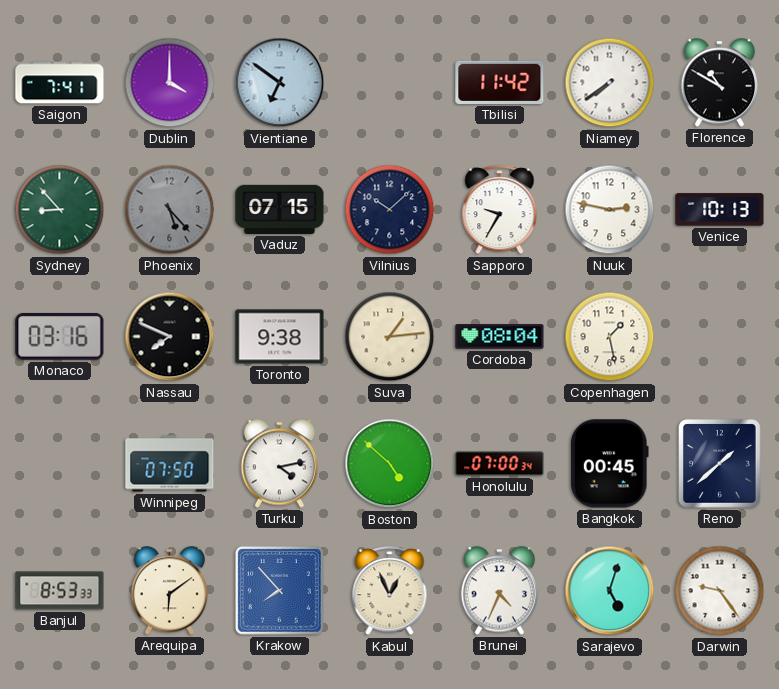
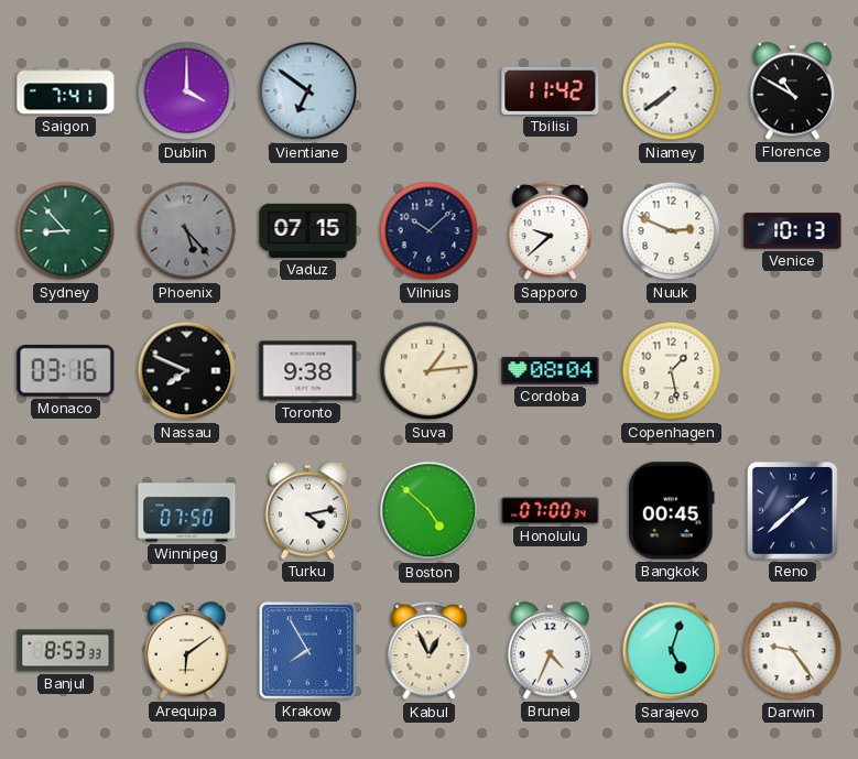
Sapporo: 9:35 -> 9:38
Nuuk: 2:47 -> 2:49
Krakow: 7:53 -> 7:55
